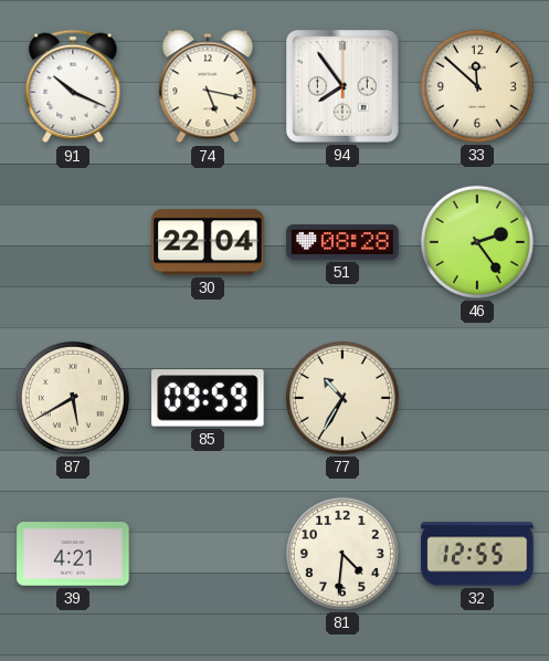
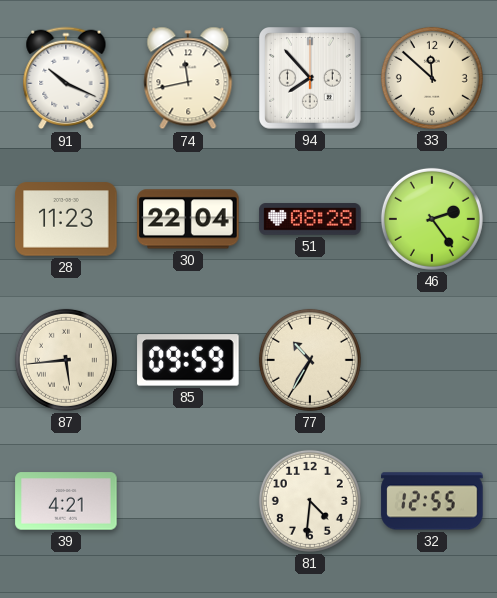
74: 5:17 -> 11:43
94: 7:54 -> 7:53
28: none -> 11:23
87: 5:40 -> 5:44
